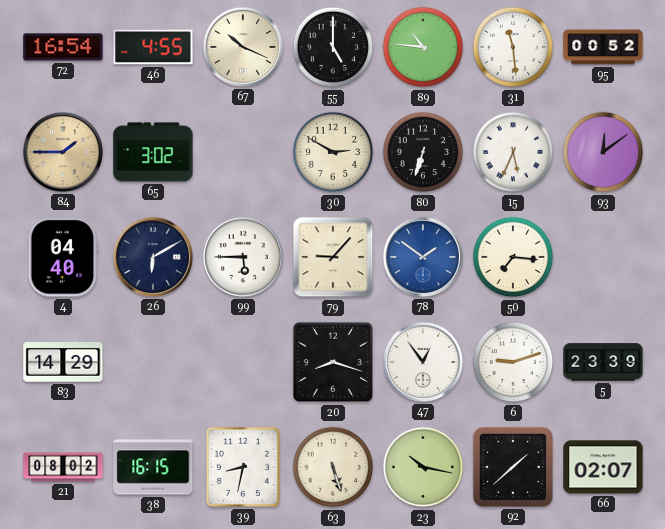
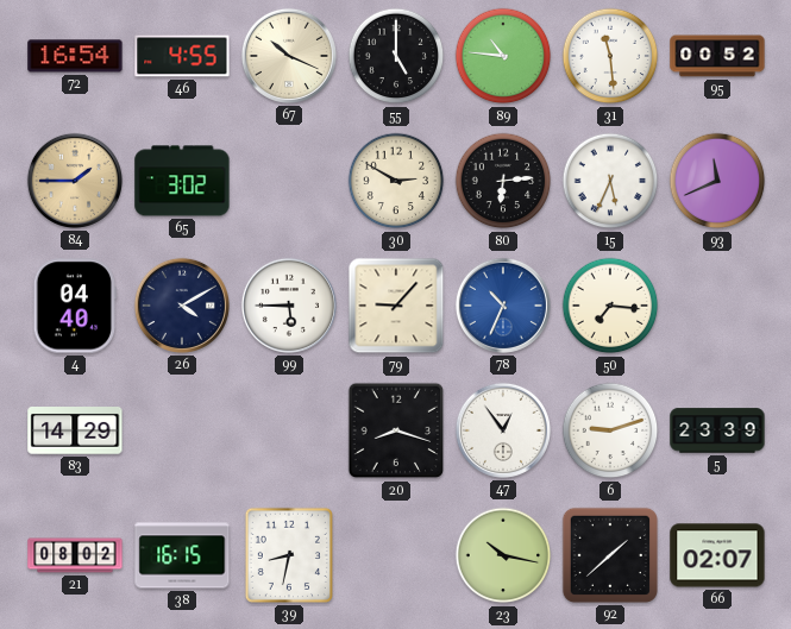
80: 6:33 -> 6:14
93: 12:09 -> 11:41
26: 6:10 -> 4:10
78: 1:51 -> 10:34
63: 5:27 -> none
